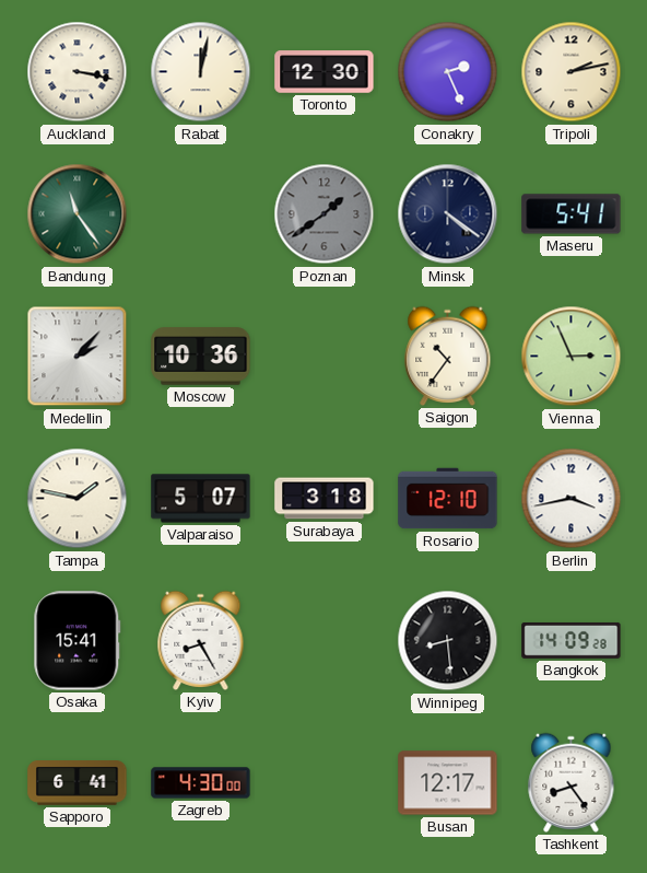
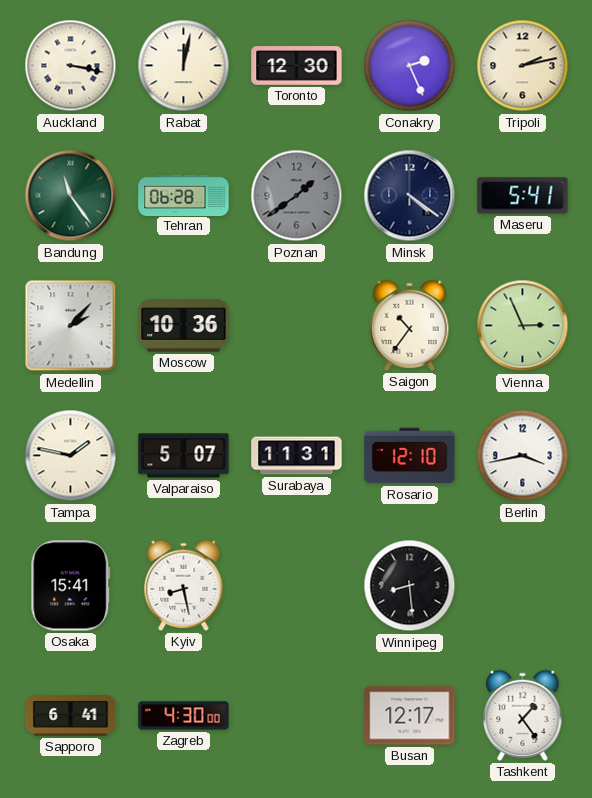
Tehran: none -> 06:28
Surabaya: 3:18 -> 11:31
Kyiv: 8:25 -> 8:28
Bangkok: 14:09 -> none
Tashkent: 8:24 -> 1:24
